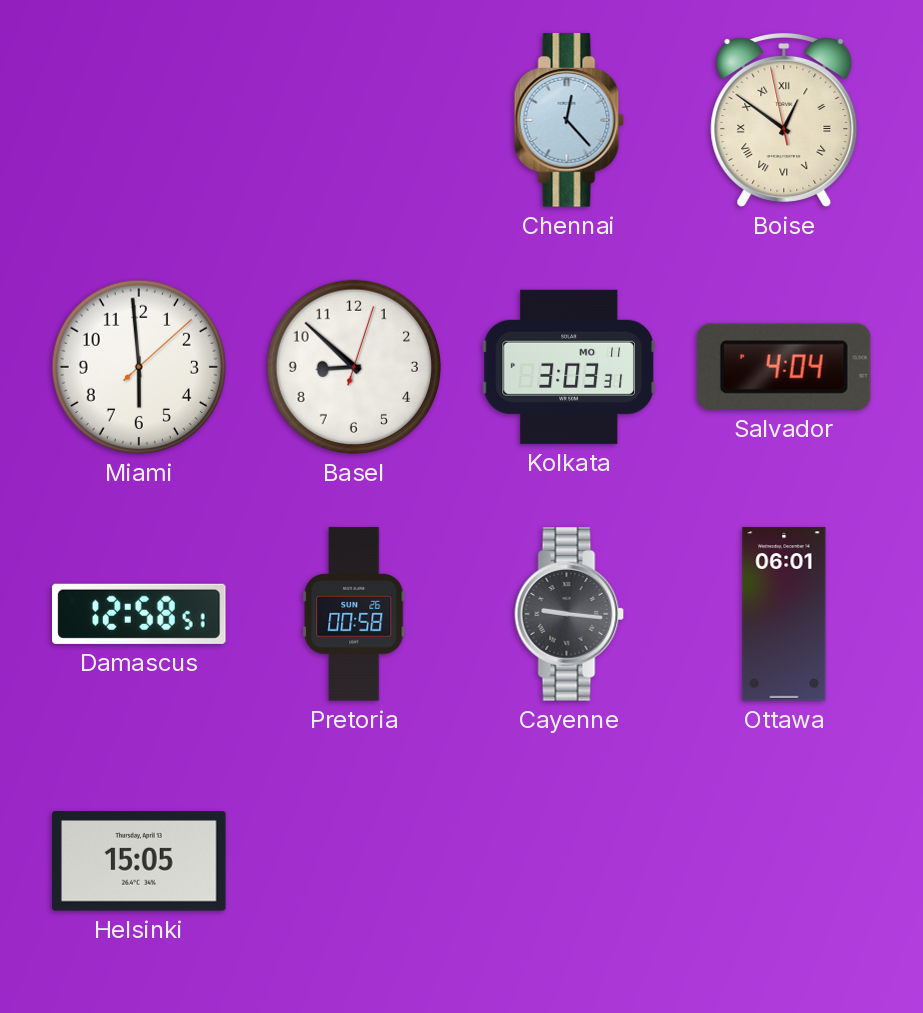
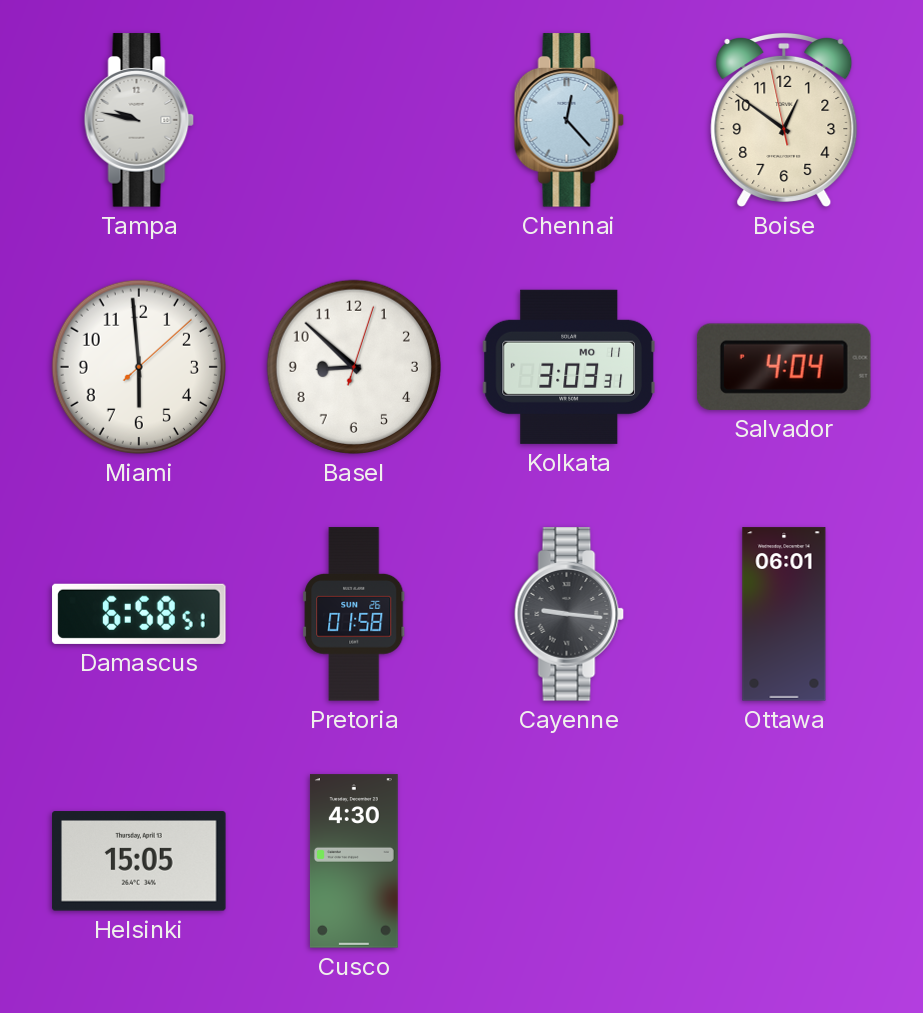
Tampa: none -> 9:47
Boise numerals: Roman -> Arabic
Damascus: 12:58 -> 6:58
Pretoria: 00:58 -> 01:58
Cusco: none -> 4:30
